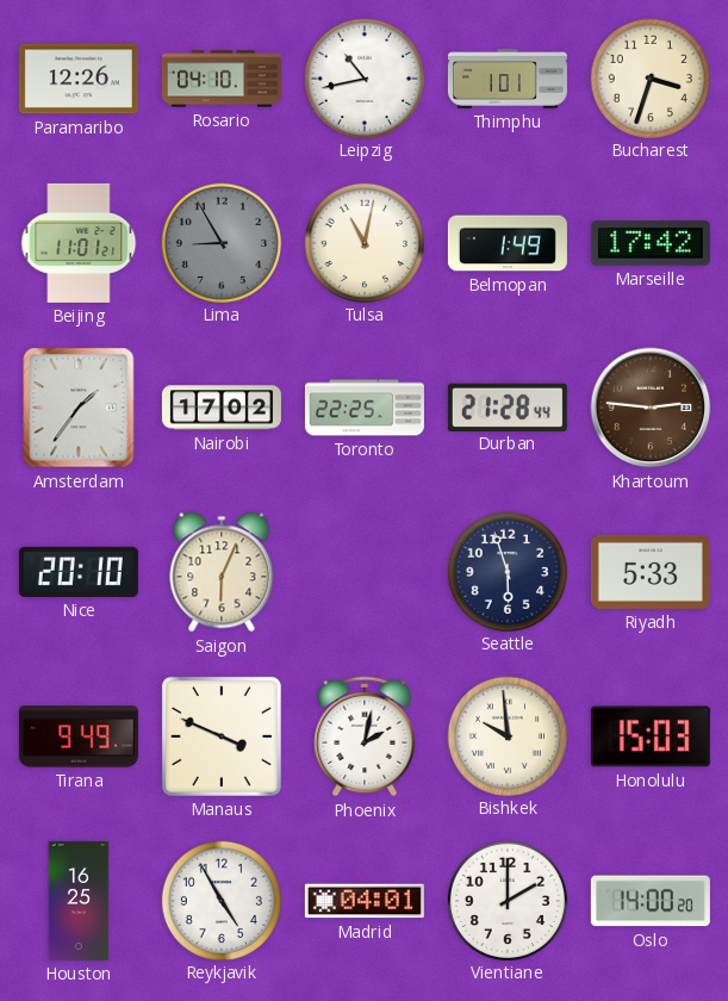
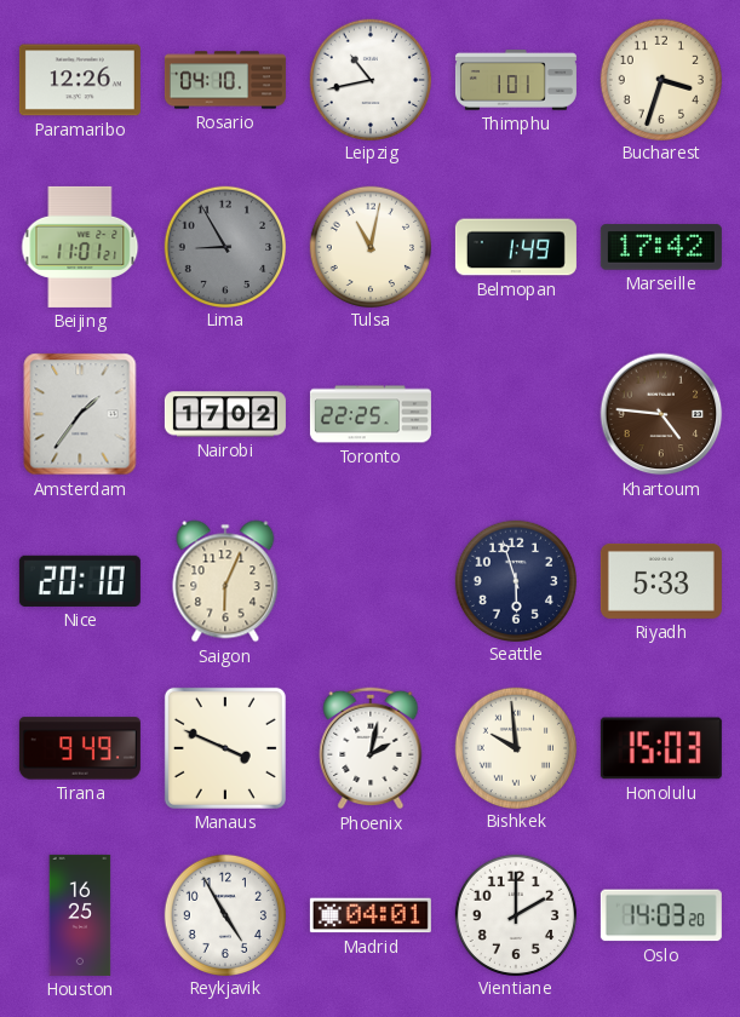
Durban: 21:28 -> none
Khartoum: 2:46 -> 4:46
Oslo: 14:00 -> 14:03
